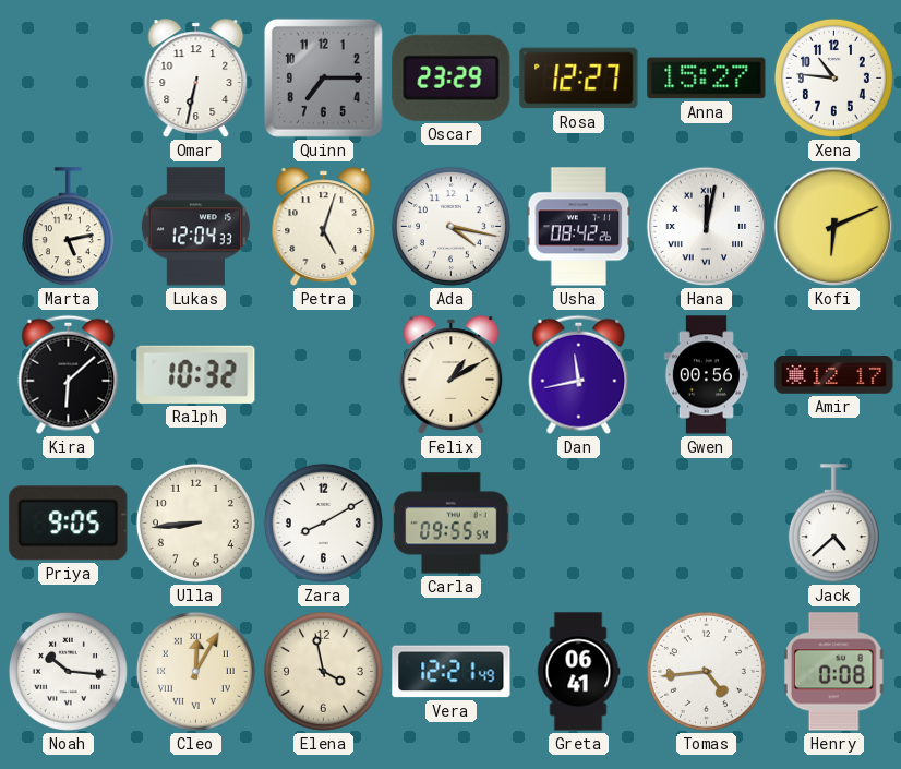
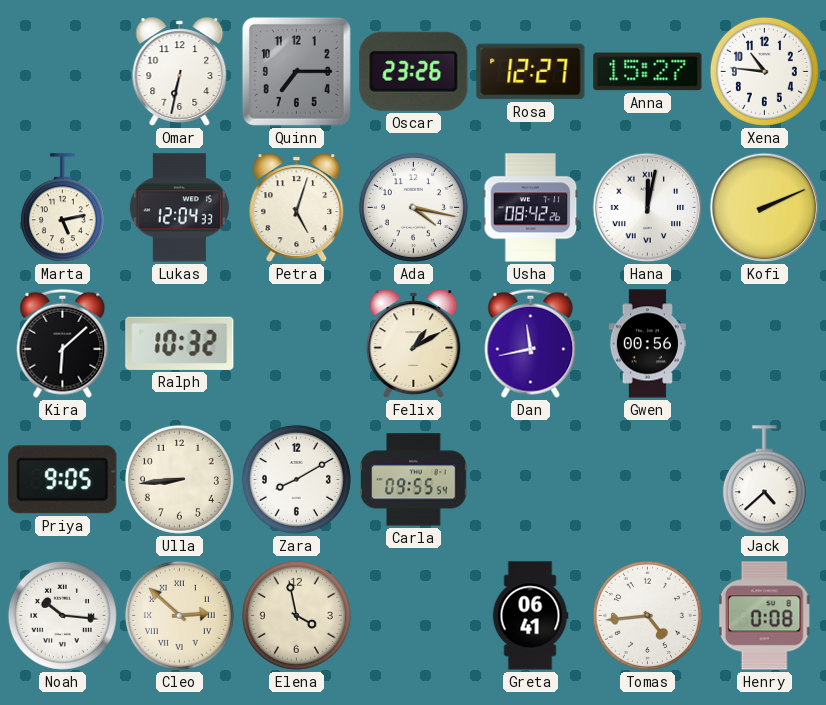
Oscar: 23:29 -> 23:26
Kofi: 6:11 -> 2:11
Amir: 12:17 -> none
Cleo: 12:05 -> 2:52
Vera: 12:21 -> none
